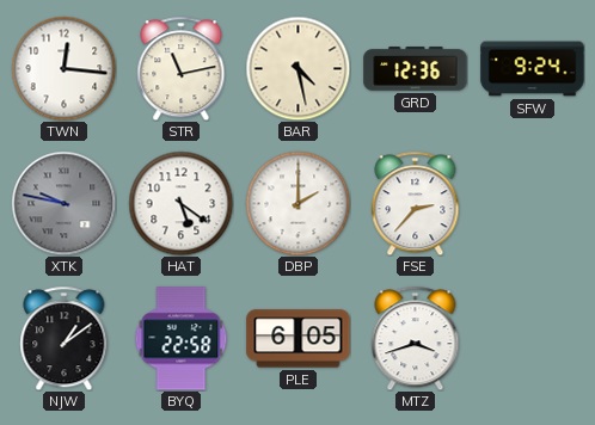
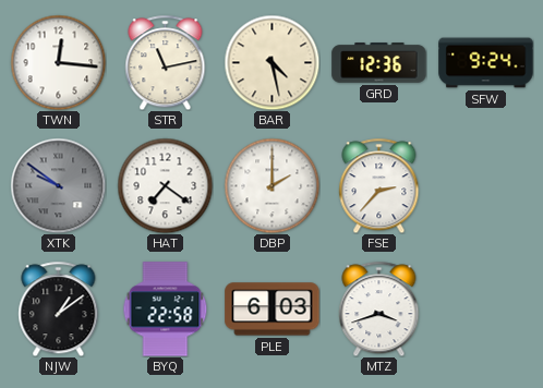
XTK: 9:47 -> 9:51
HAT: 5:21 -> 7:21
PLE: 6:05 -> 6:03
